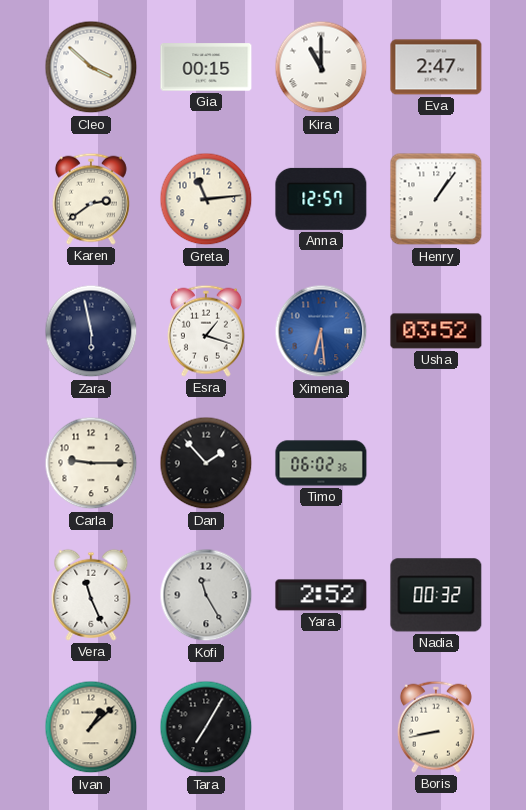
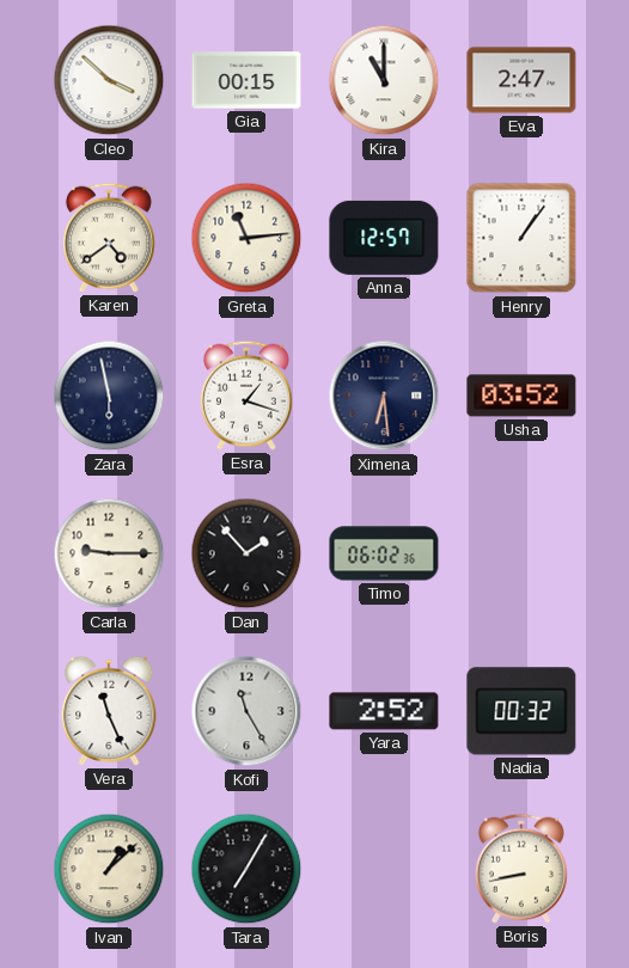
Karen: 2:39 -> 4:39
Ximena dial: blue -> navy
